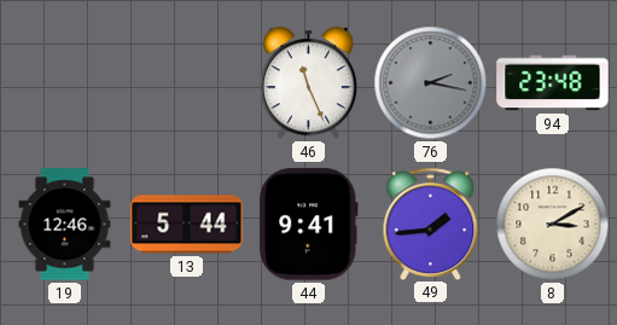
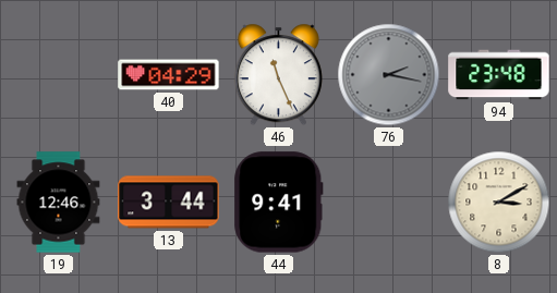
40: none -> 04:29
13: 5:44 -> 3:44
49: 1:44 -> none
